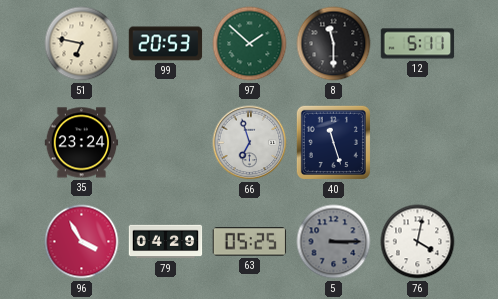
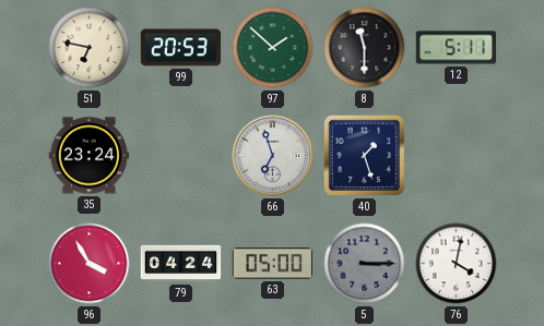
40: 11:27 -> 1:27
79: 04:29 -> 04:24
63: 05:25 -> 05:00
